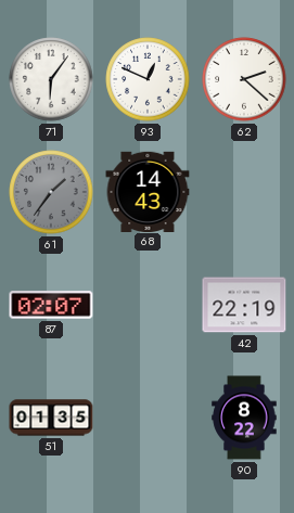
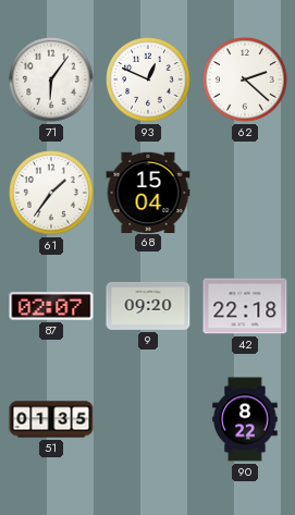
61 dial: grey -> white
68: 14:43 -> 15:04
9: none -> 09:20
42: 22:19 -> 22:18
